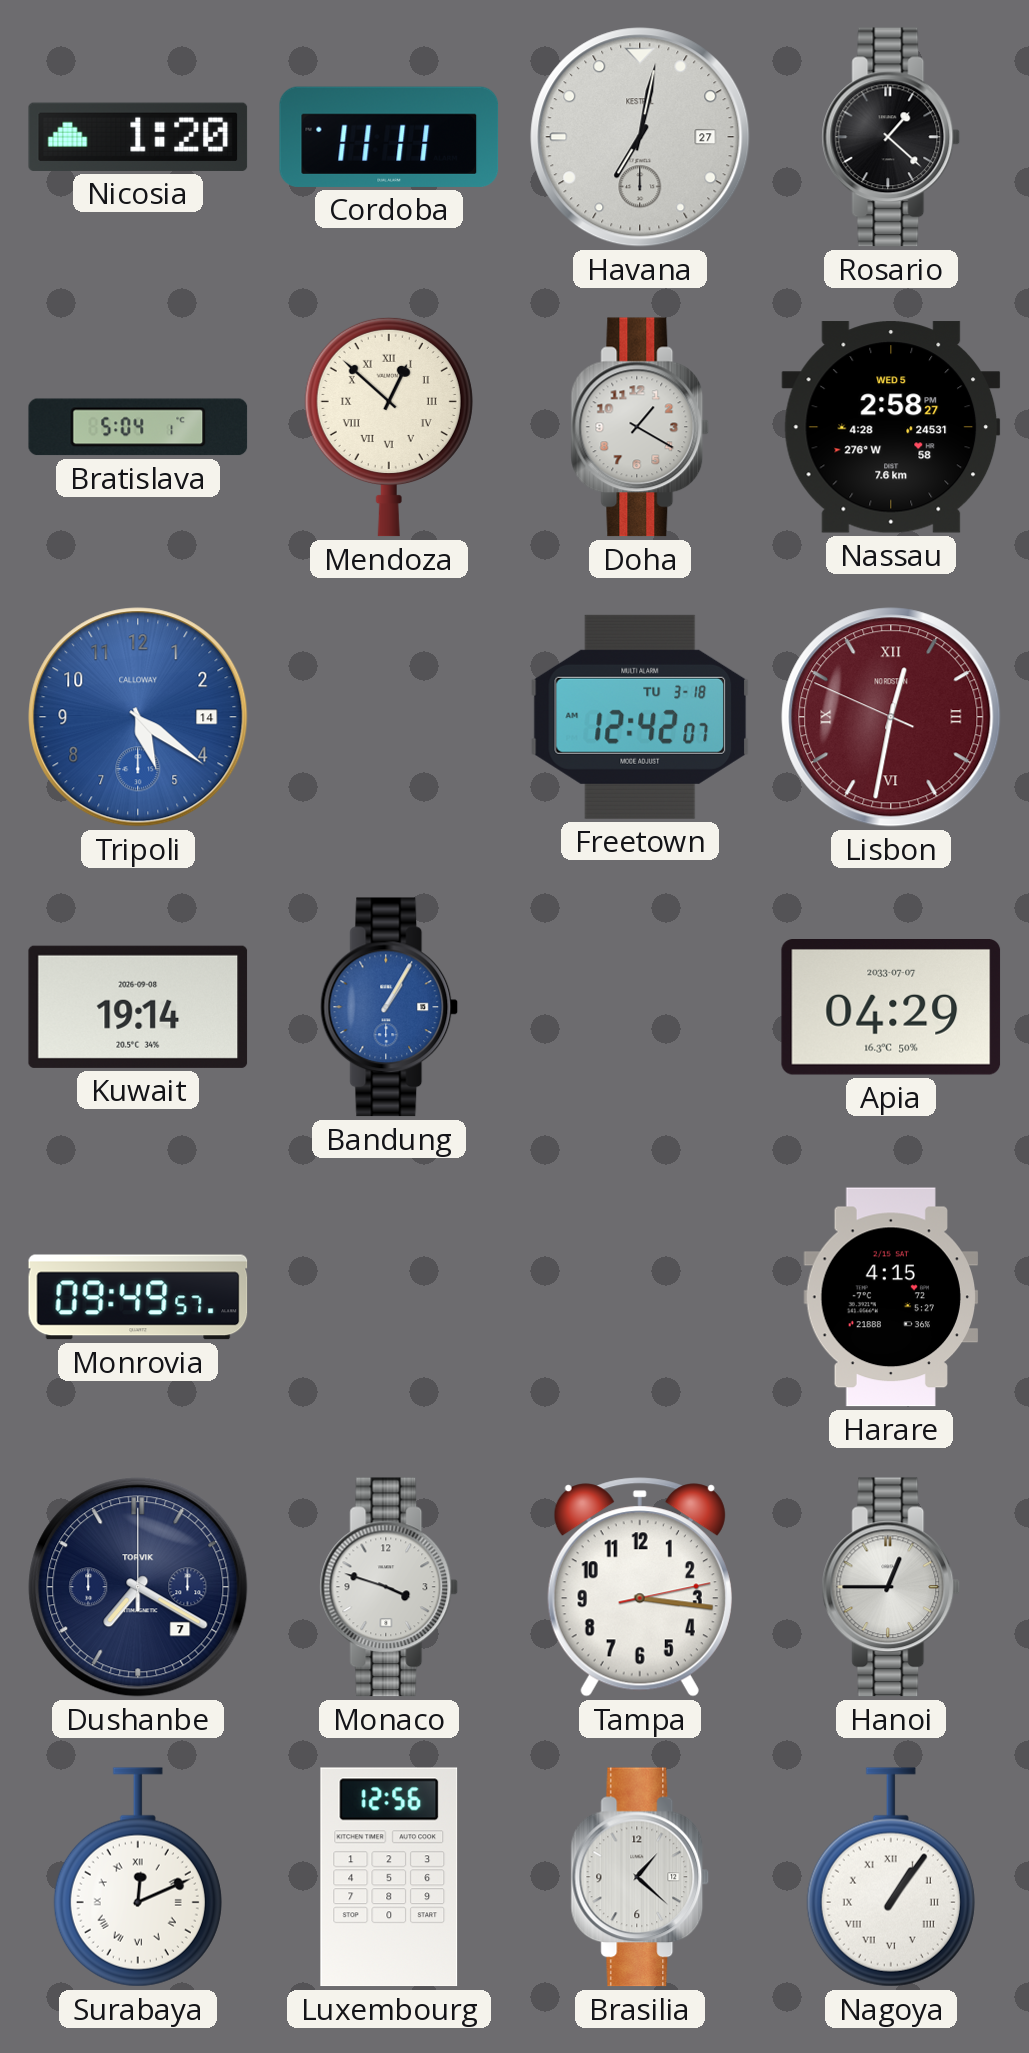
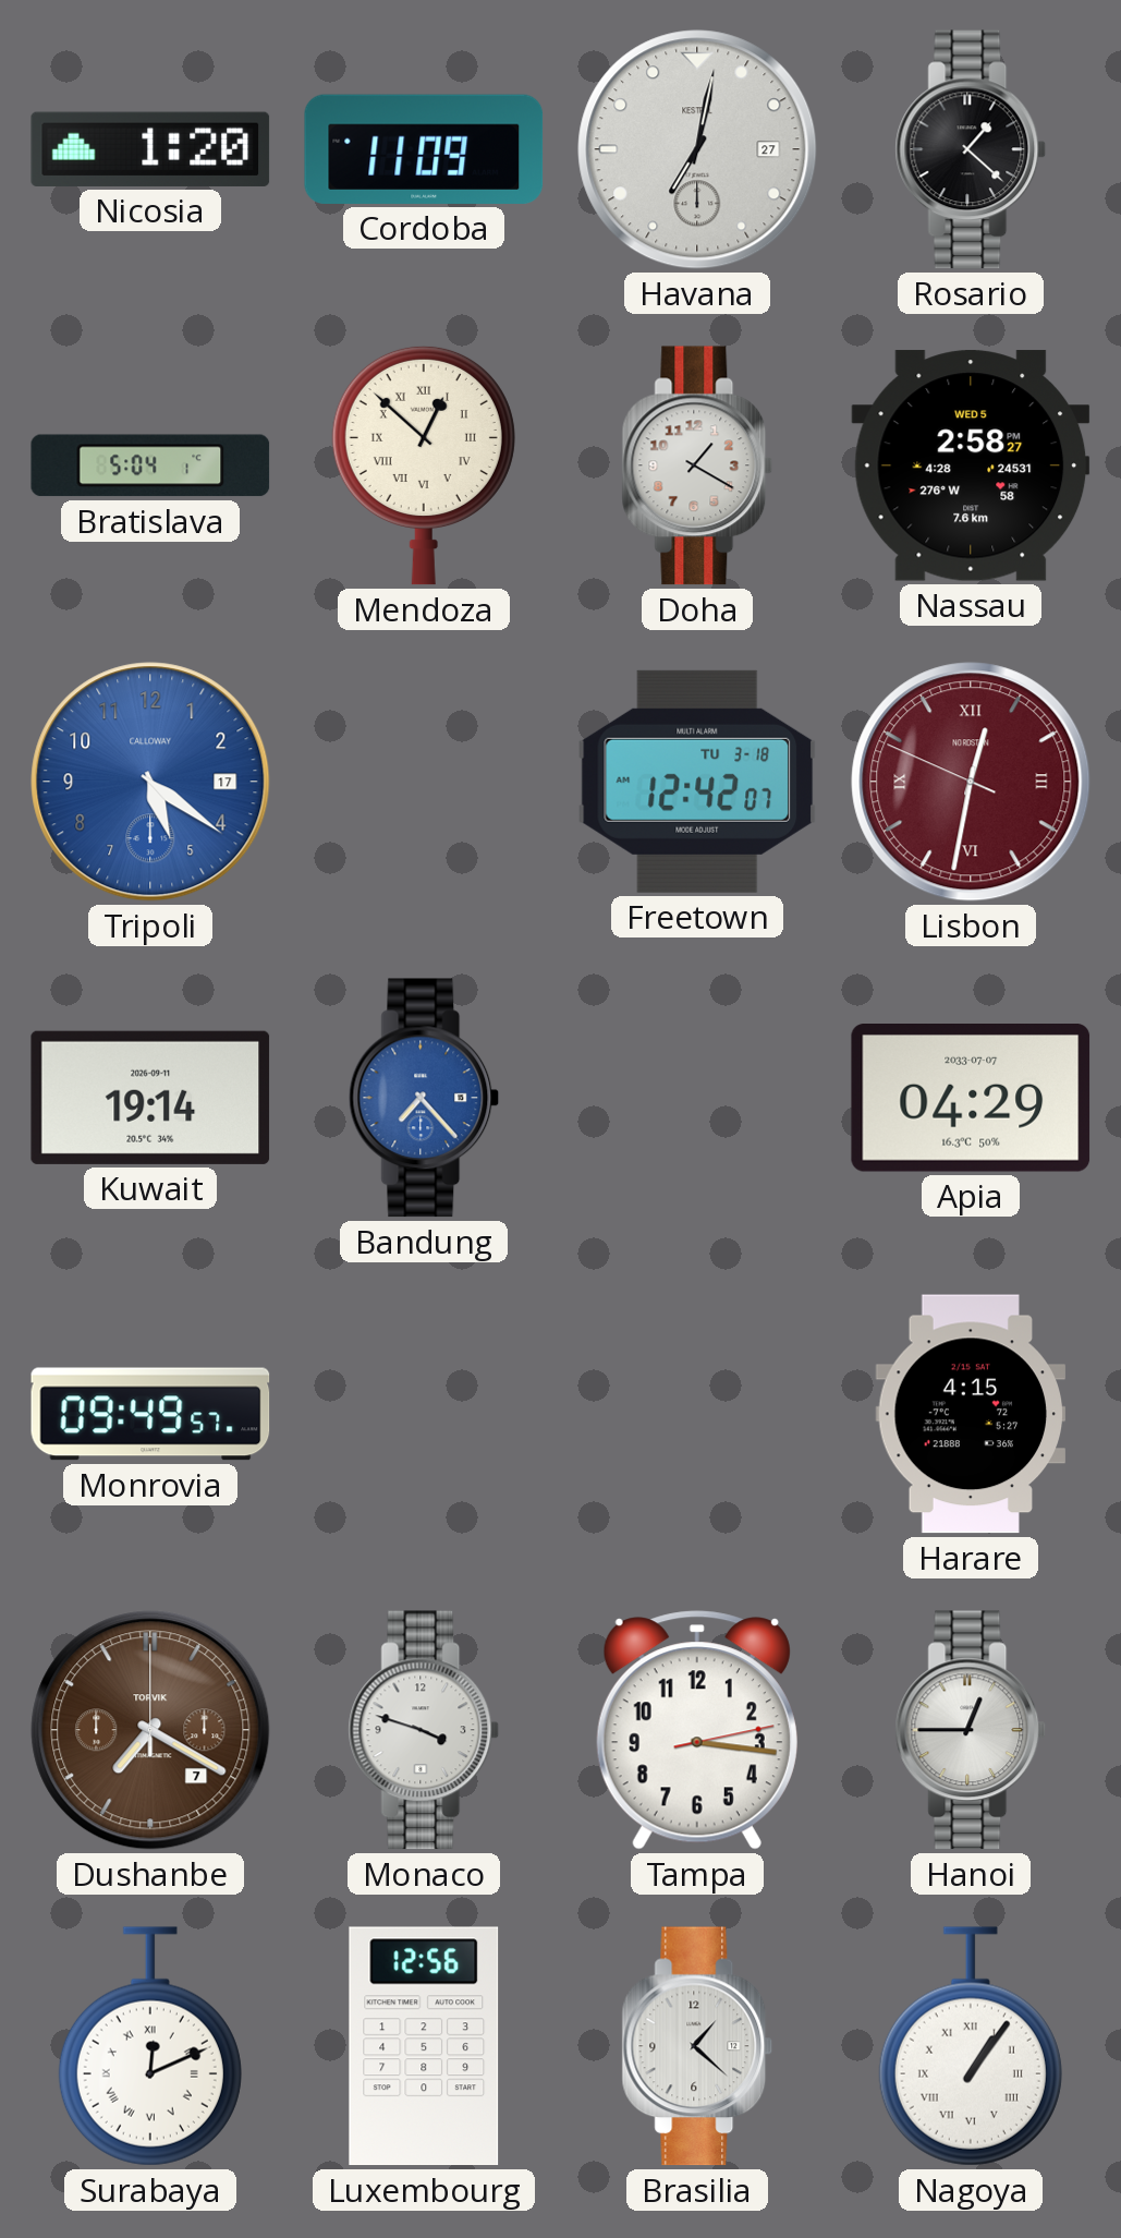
Cordoba: 11:11 -> 11:09
Tripoli date: 14 -> 17
Kuwait date: 2026-09-08 -> 2026-09-11
Bandung: 1:05 -> 7:23
Dushanbe dial: navy -> brown
